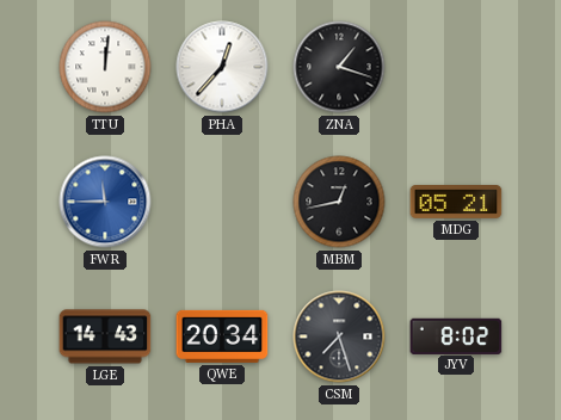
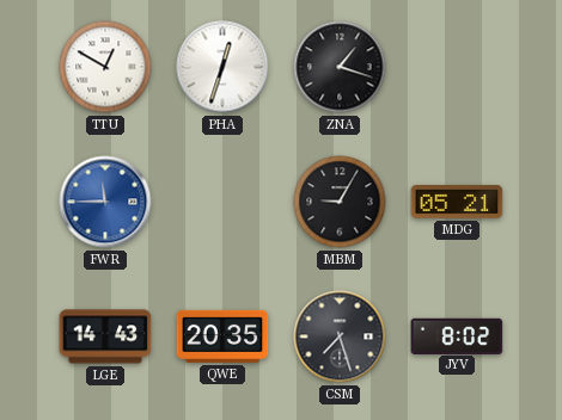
TTU: 12:01 -> 12:50
PHA: 12:37 -> 12:33
MBM: 12:43 -> 9:05
QWE: 20:34 -> 20:35
